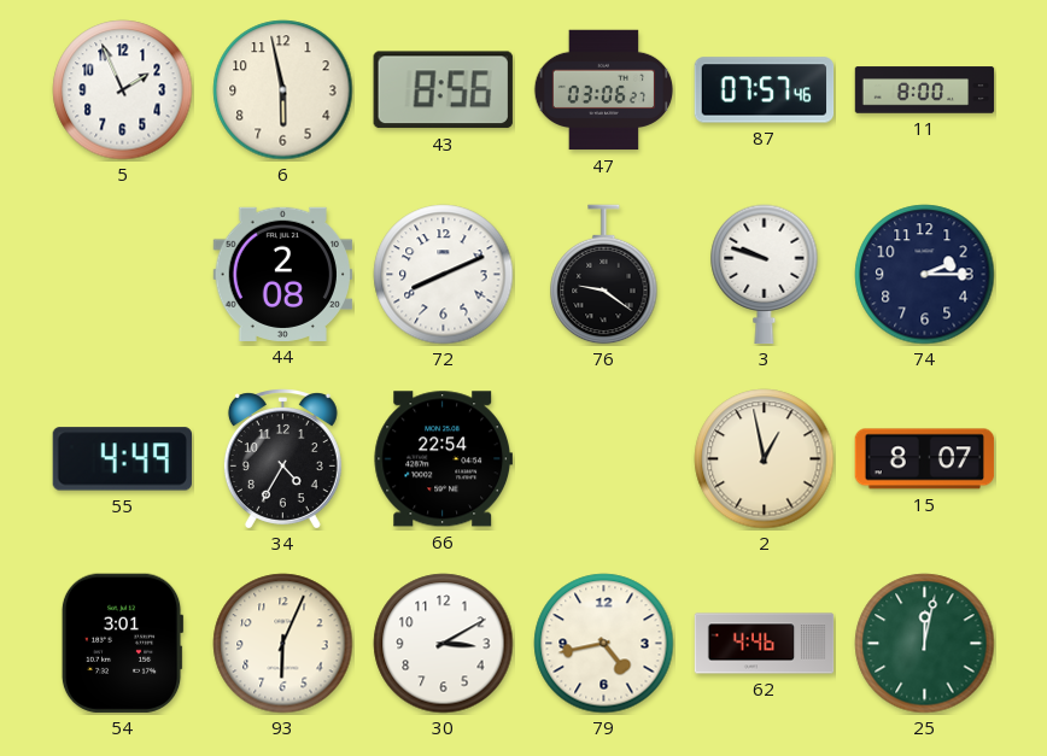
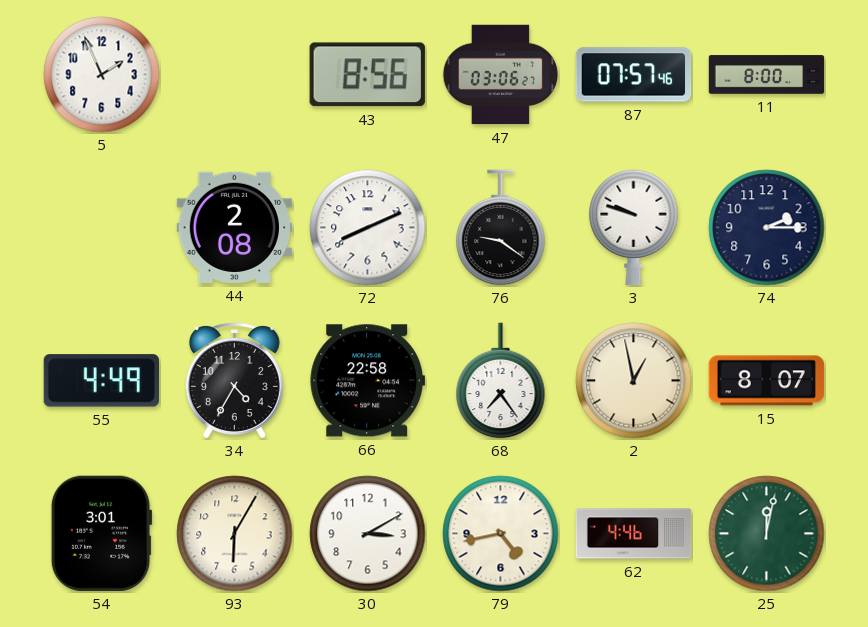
6: 5:58 -> none
66: 22:54 -> 22:58
68: none -> 7:24
93: 6:04 -> 6:05
